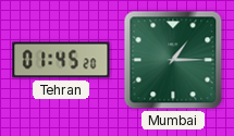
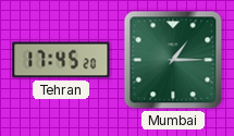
Tehran: 01:45 -> 17:45
